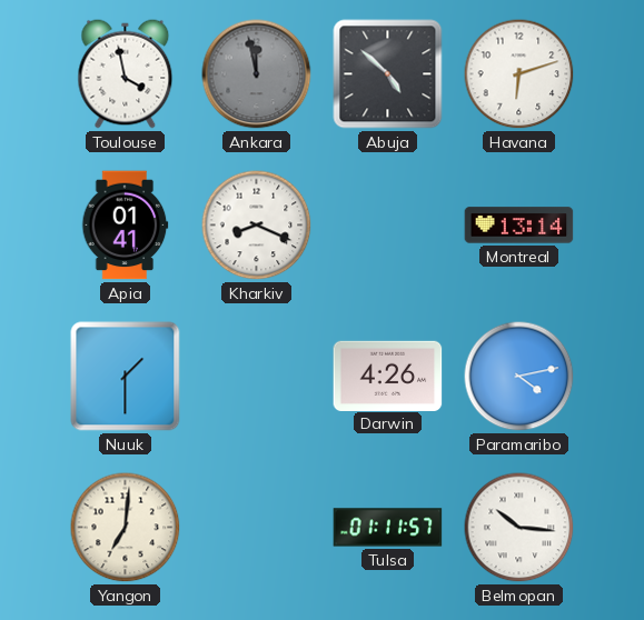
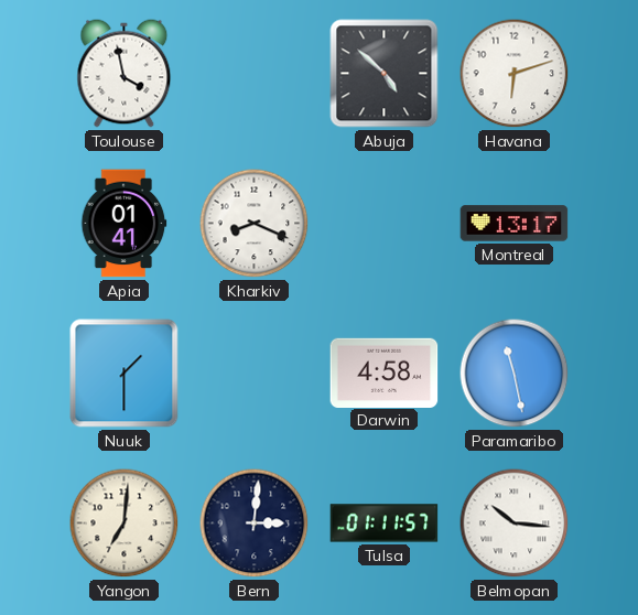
Ankara: 11:58 -> none
Montreal: 13:14 -> 13:17
Darwin: 4:26 -> 4:58
Paramaribo: 4:13 -> 11:28
Bern: none -> 3:01
